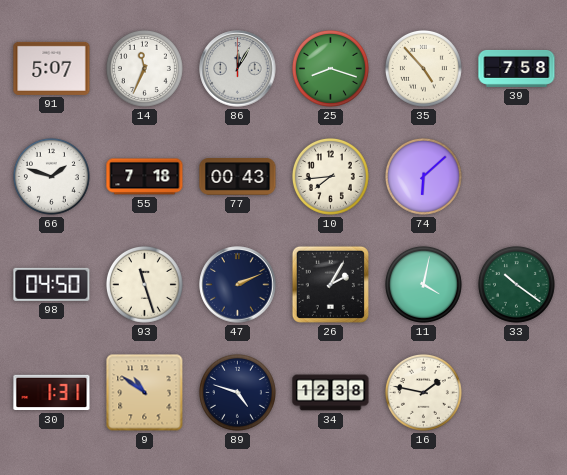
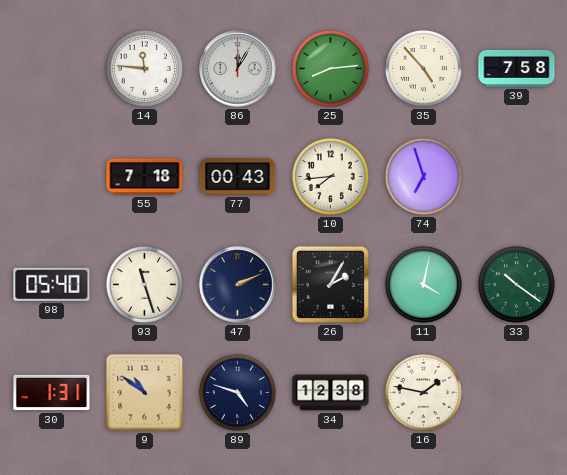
91: 5:07 -> none
14: 11:34 -> 11:46
25: 8:18 -> 8:14
66: 1:48 -> none
74: 6:08 -> 6:57
98: 04:50 -> 05:40
